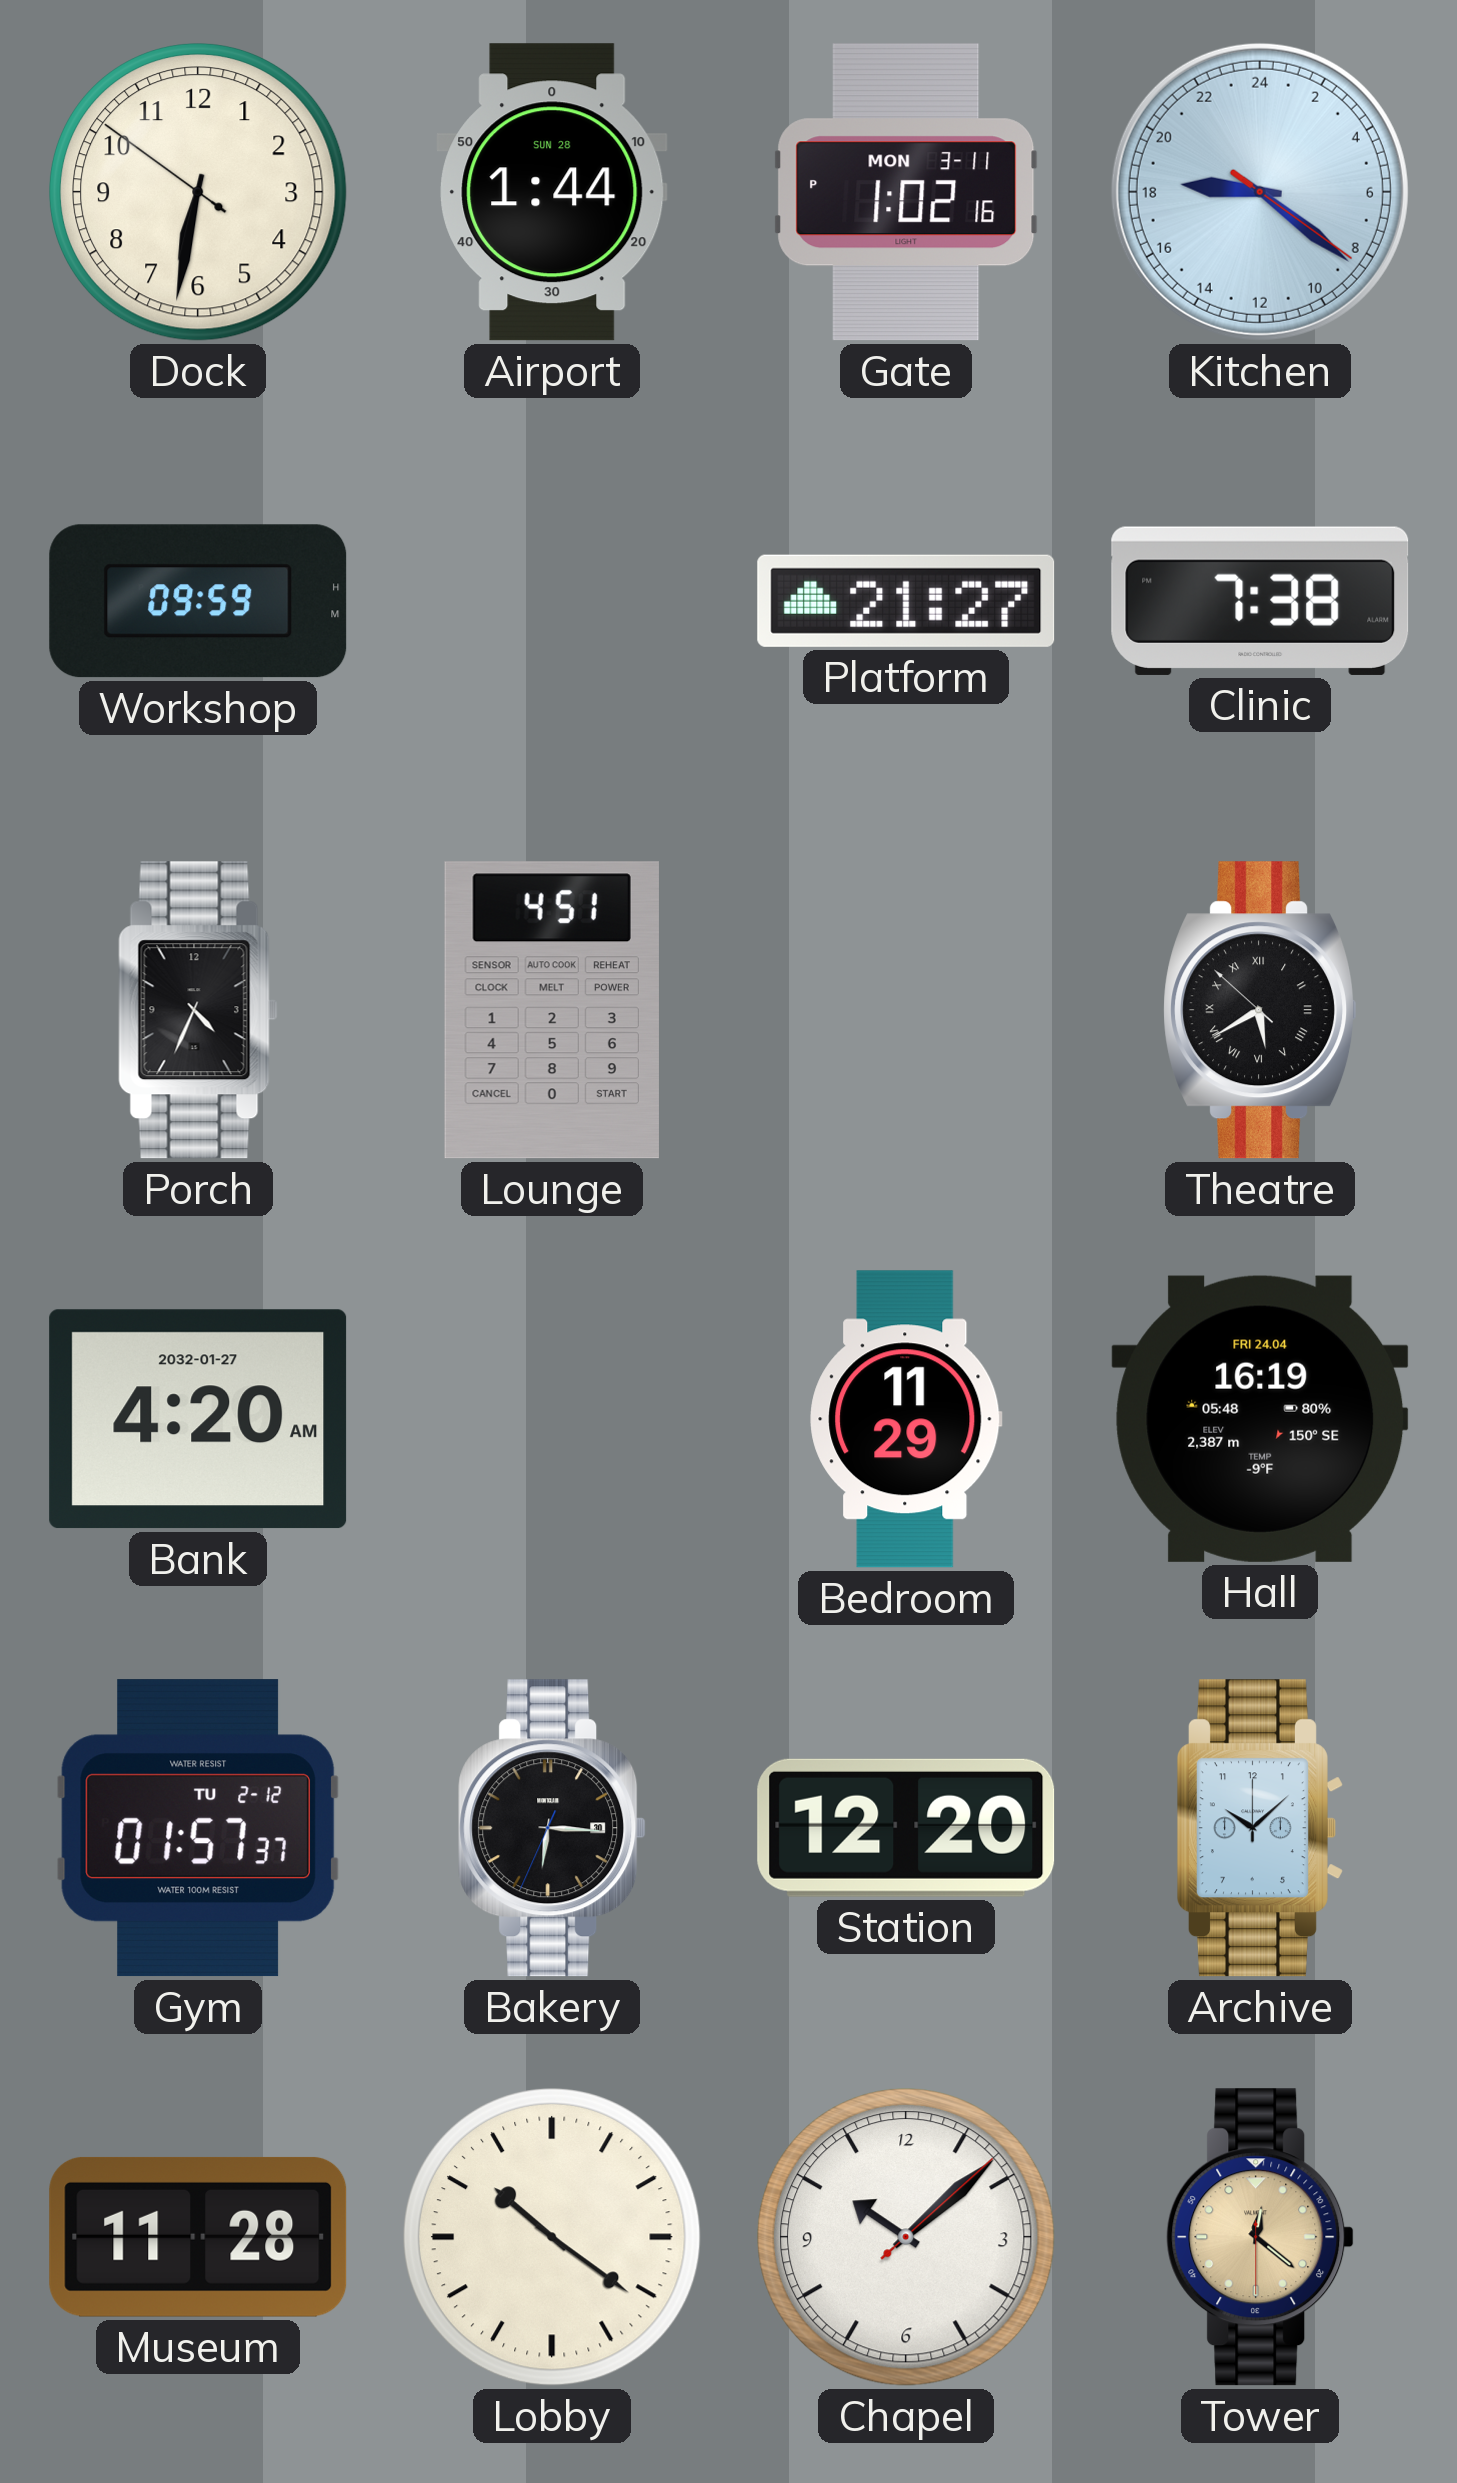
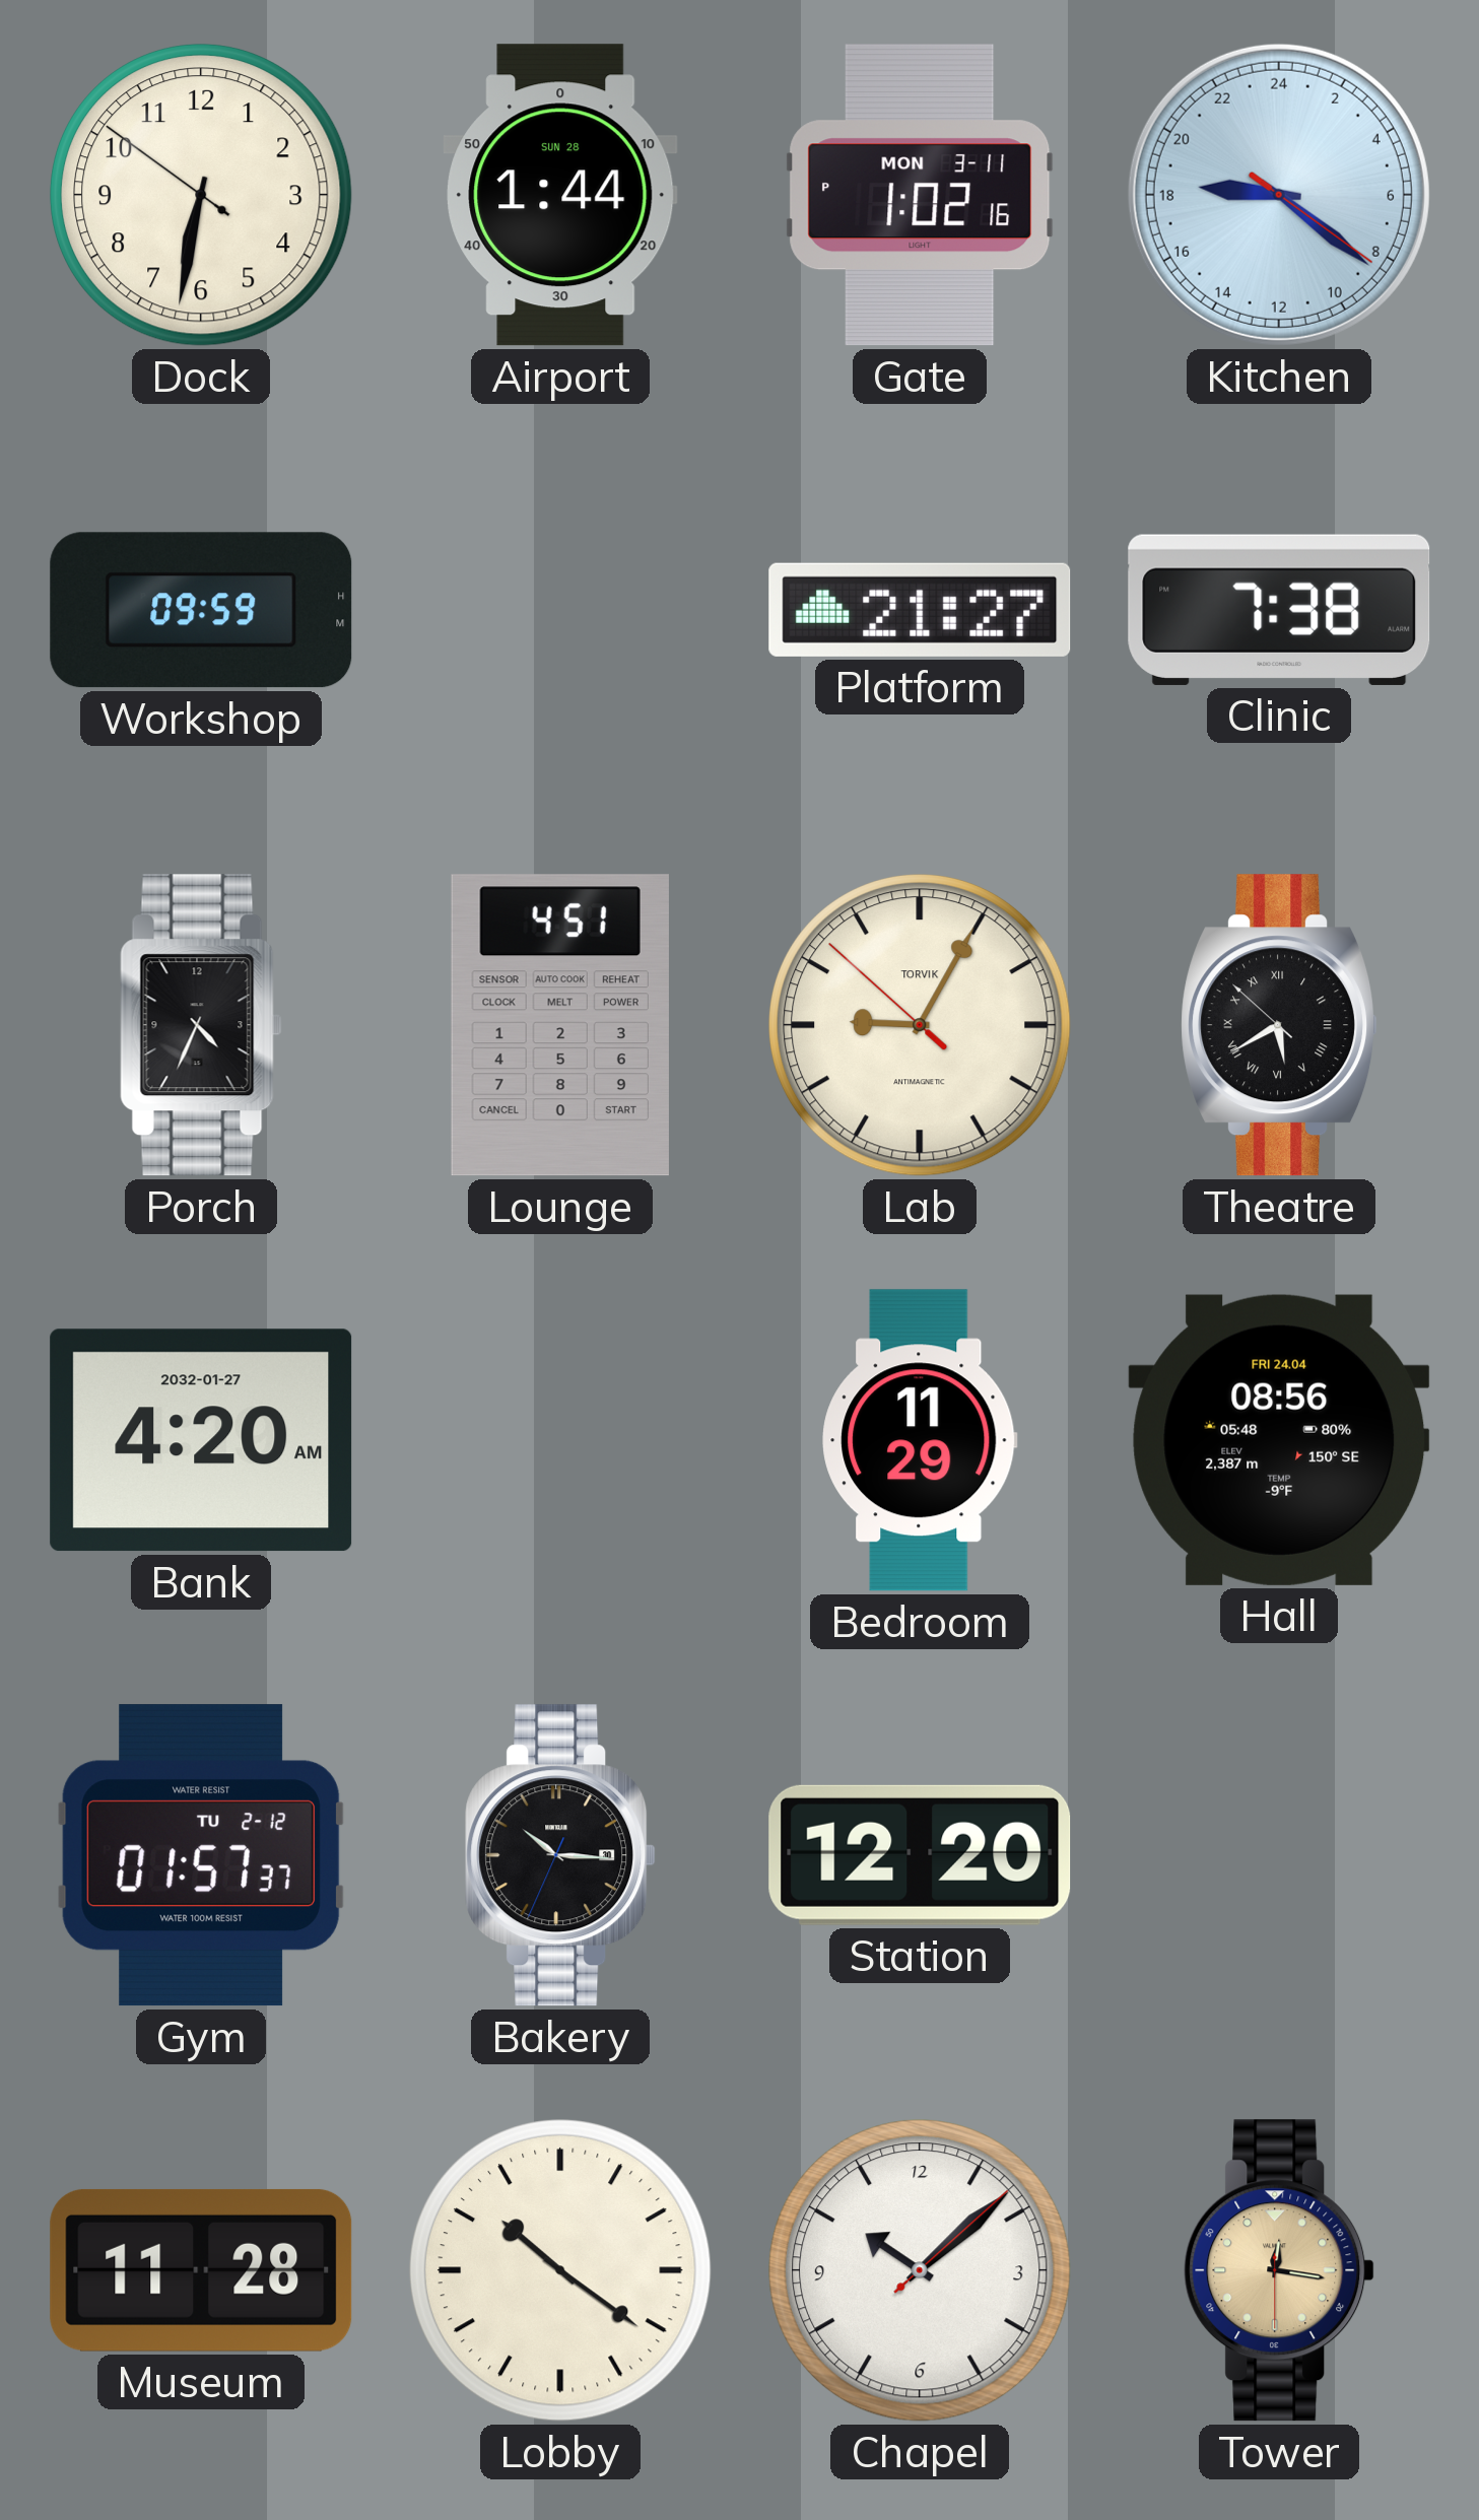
Lab: none -> 9:04
Hall: 16:19 -> 08:56
Bakery: 6:15 -> 10:15
Archive: 10:08 -> none
Tower: 12:21 -> 12:16
